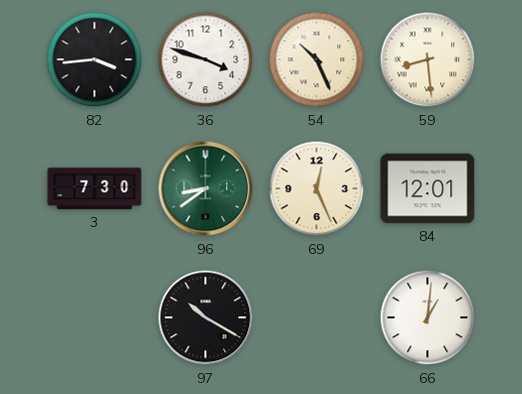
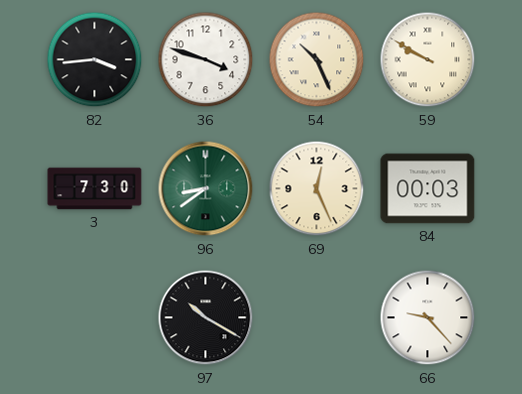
59: 8:29 -> 9:50
84: 12:01 -> 00:03
66: 1:01 -> 9:23
